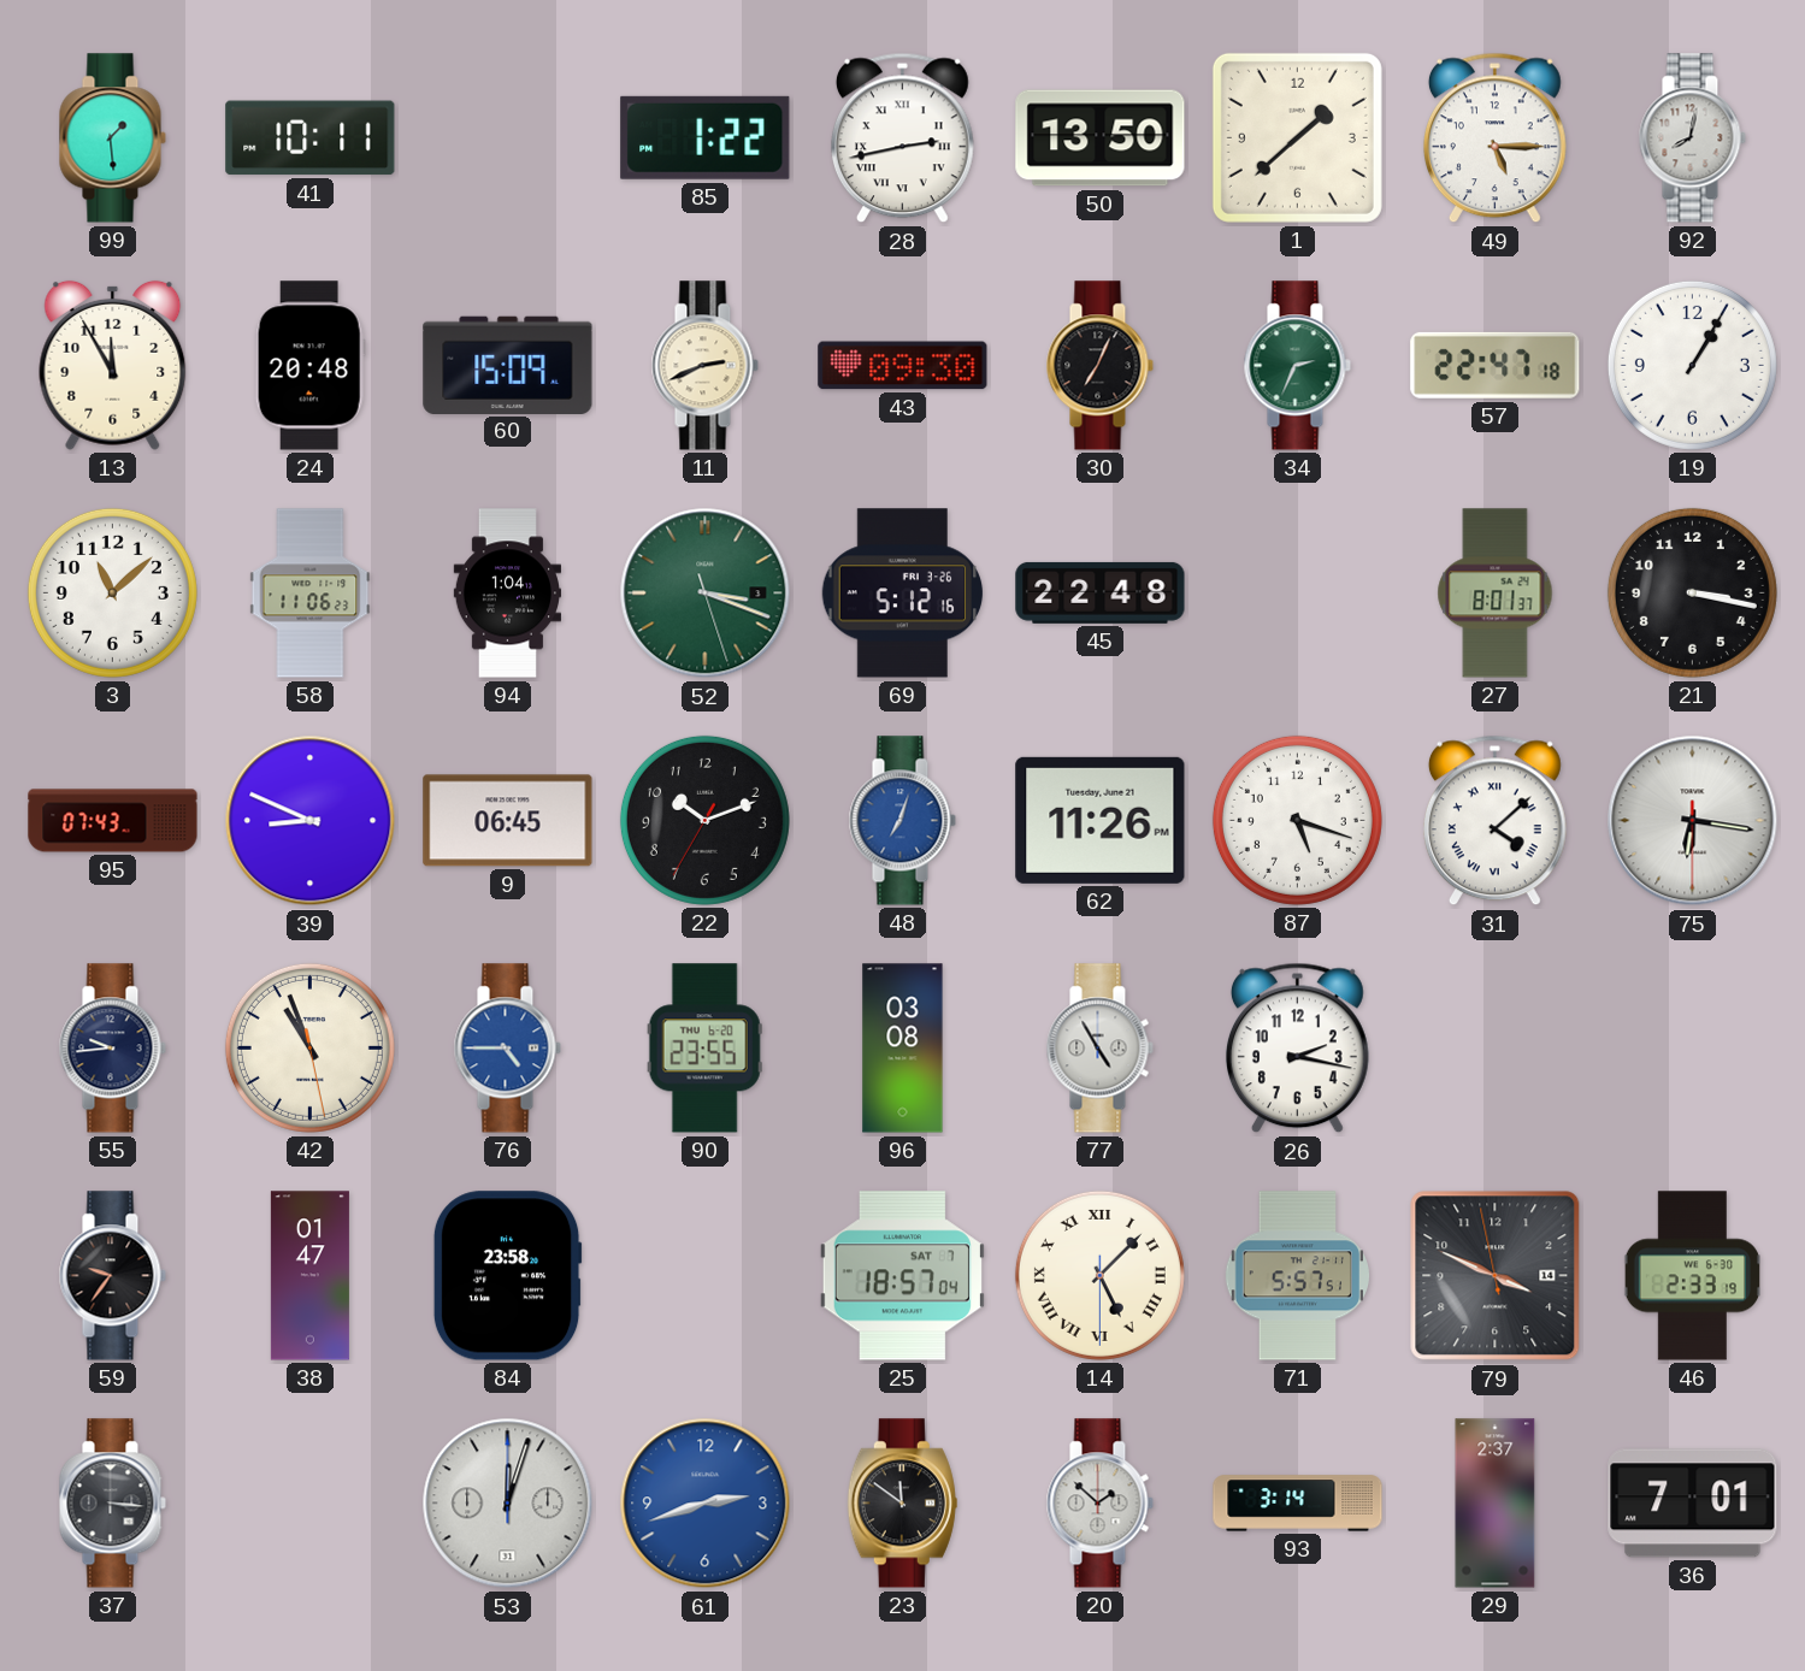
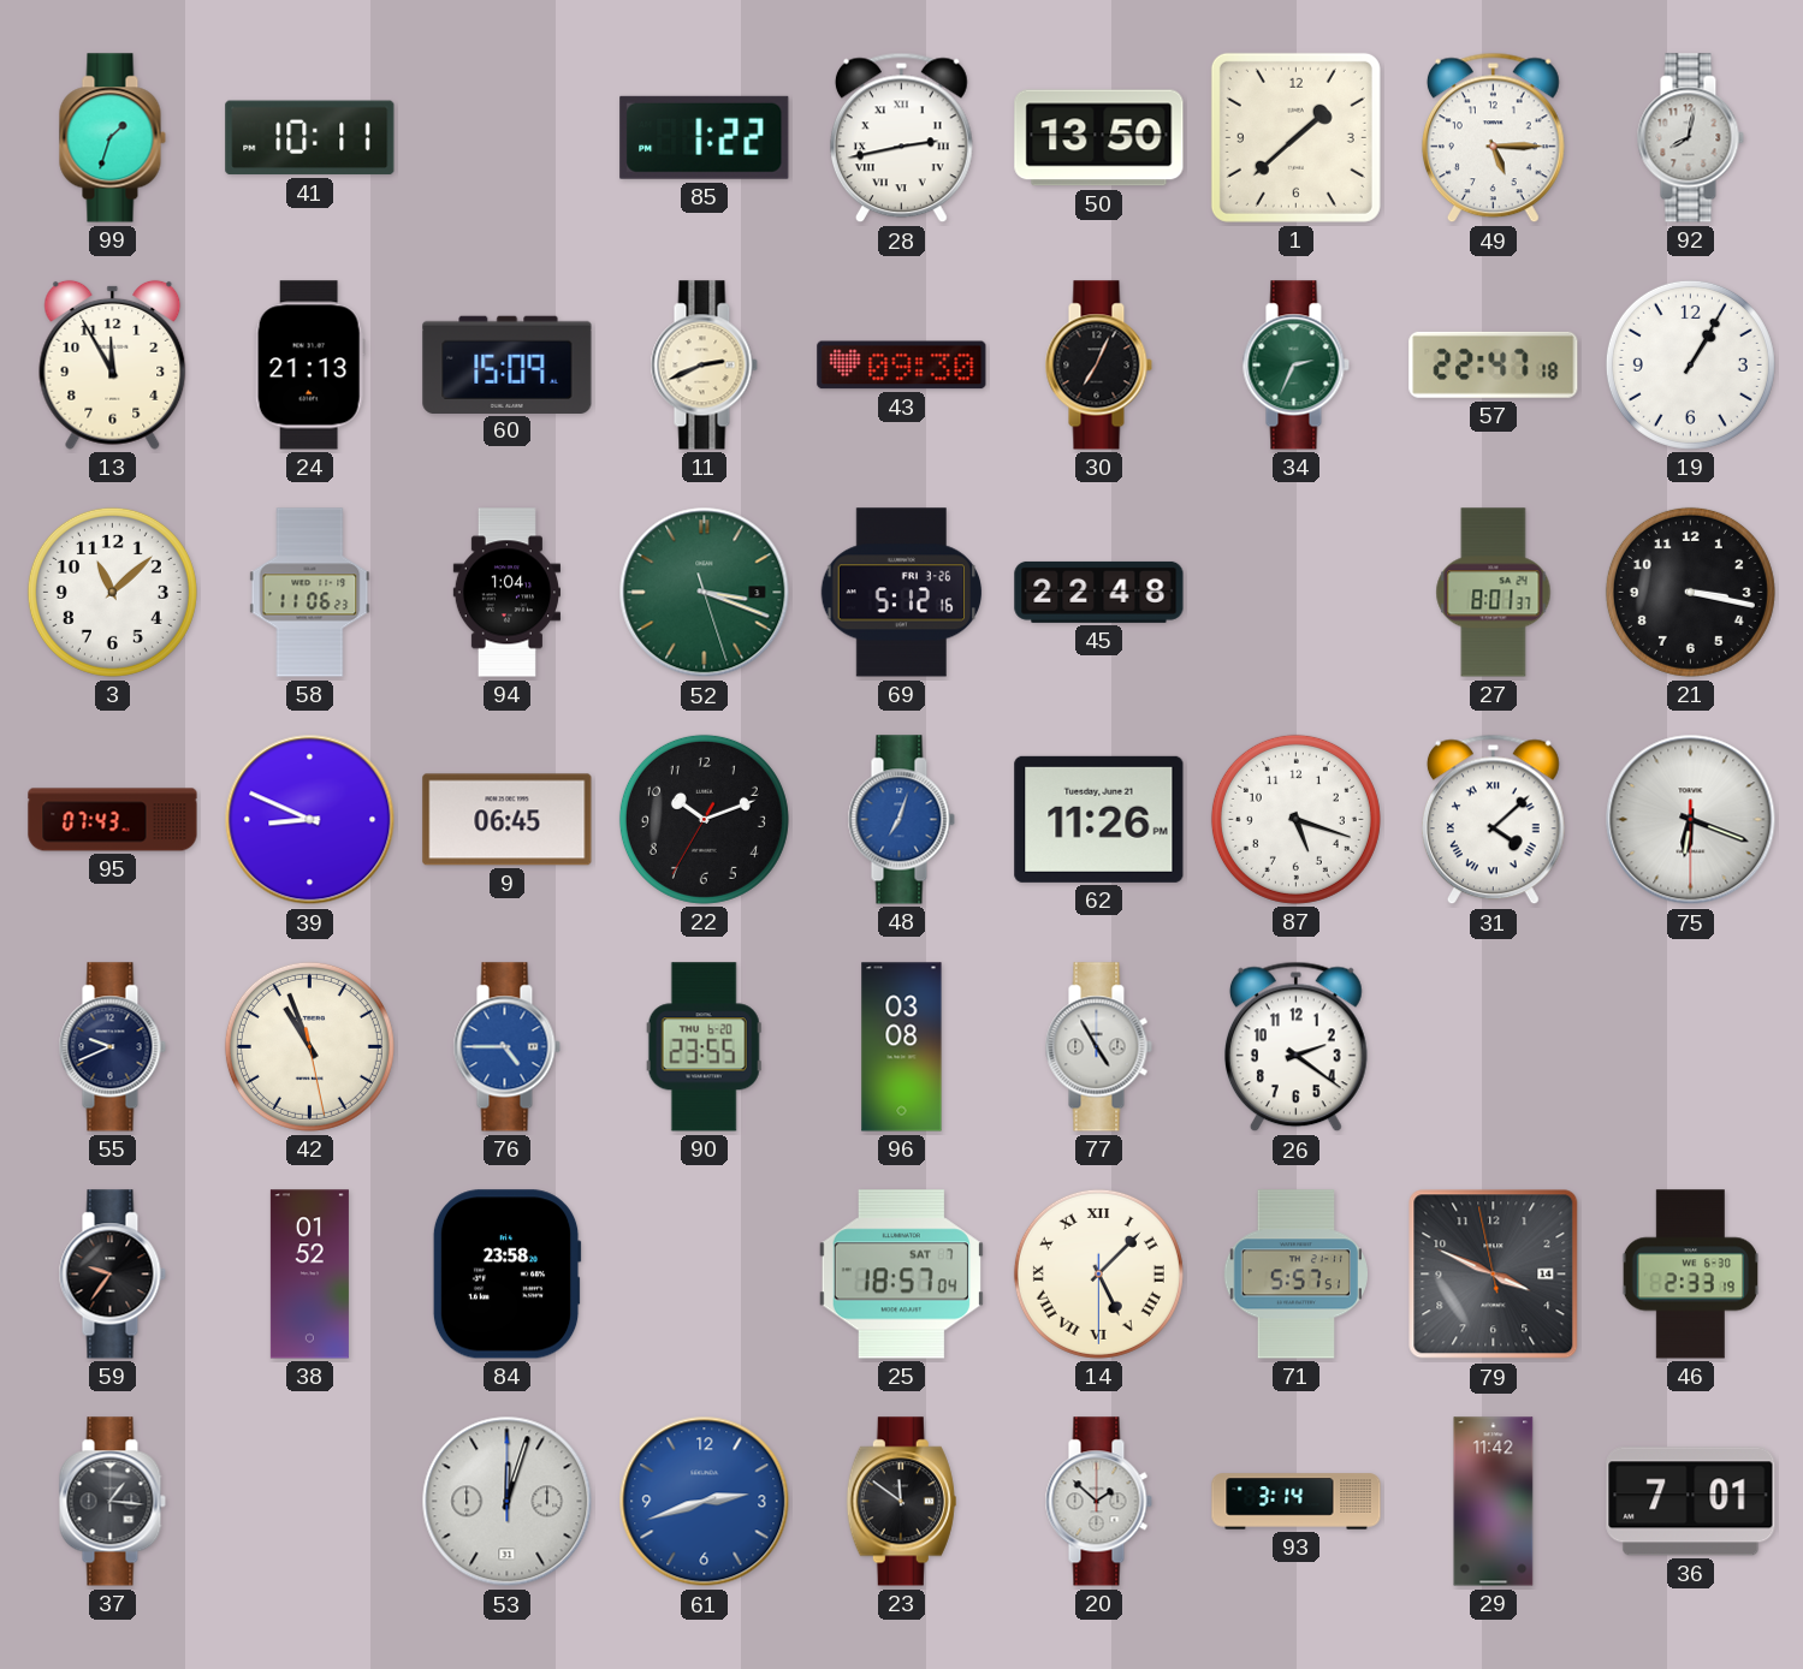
99: 1:29 -> 1:33
24: 20:48 -> 21:13
75: 6:16 -> 6:18
55: 9:44 -> 9:41
26: 2:17 -> 2:21
38: 01:47 -> 01:52
37: 3:16 -> 1:16
29: 2:37 -> 11:42
